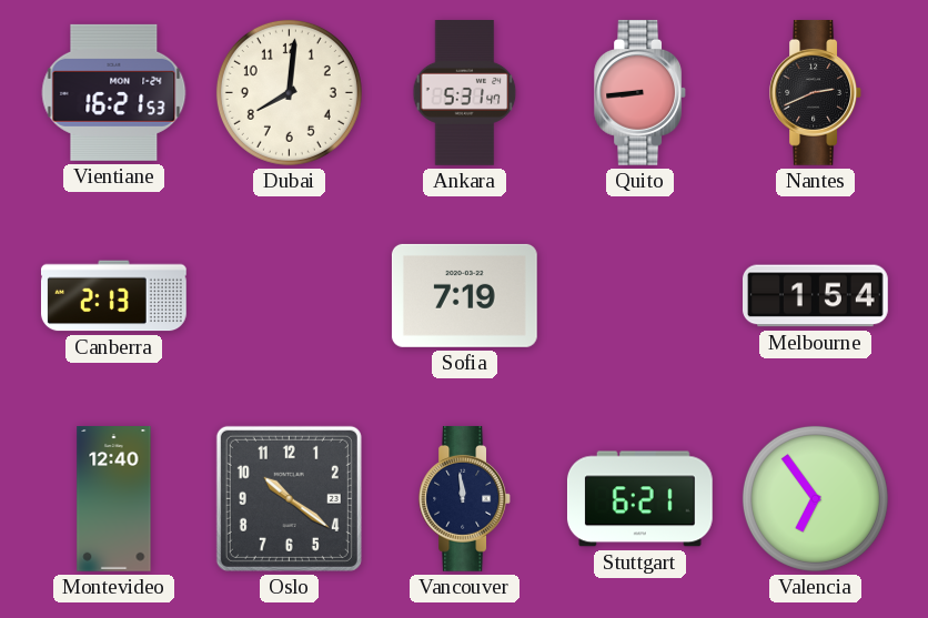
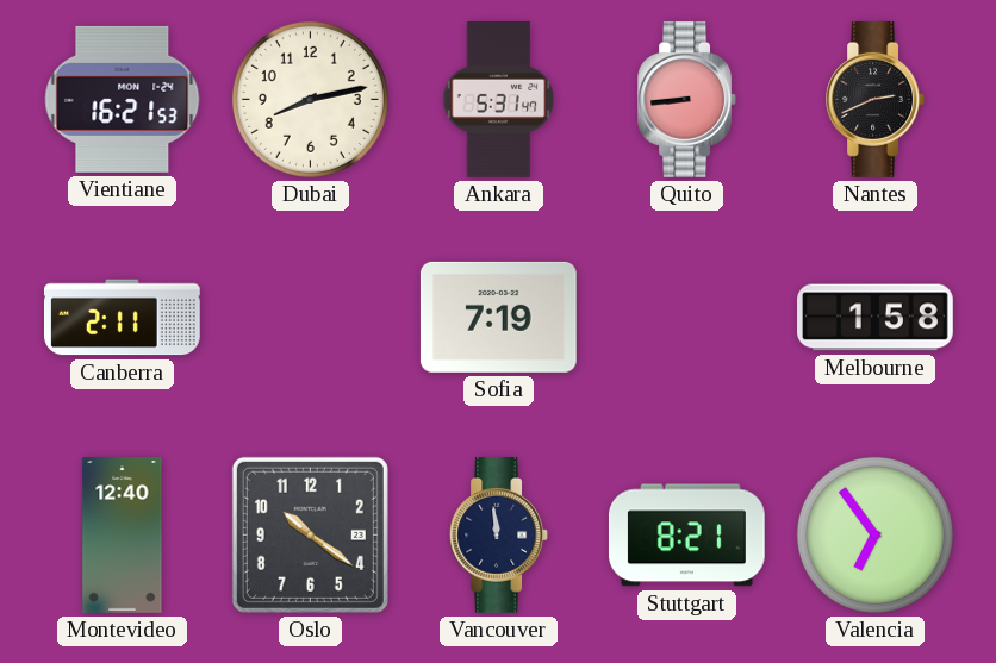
Dubai: 8:01 -> 8:13
Canberra: 2:13 -> 2:11
Melbourne: 1:54 -> 1:58
Stuttgart: 6:21 -> 8:21
